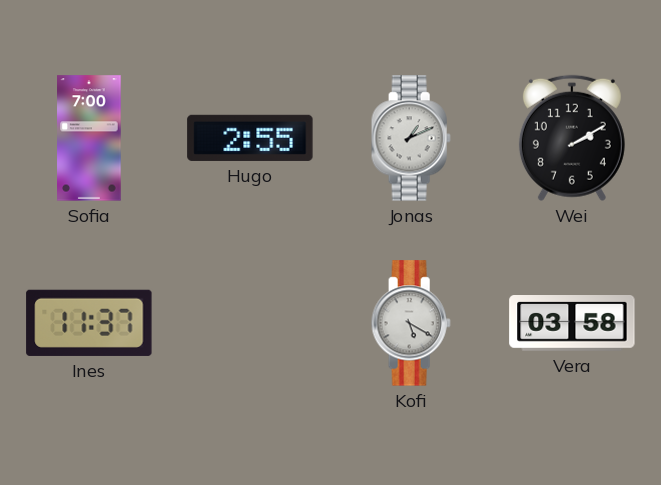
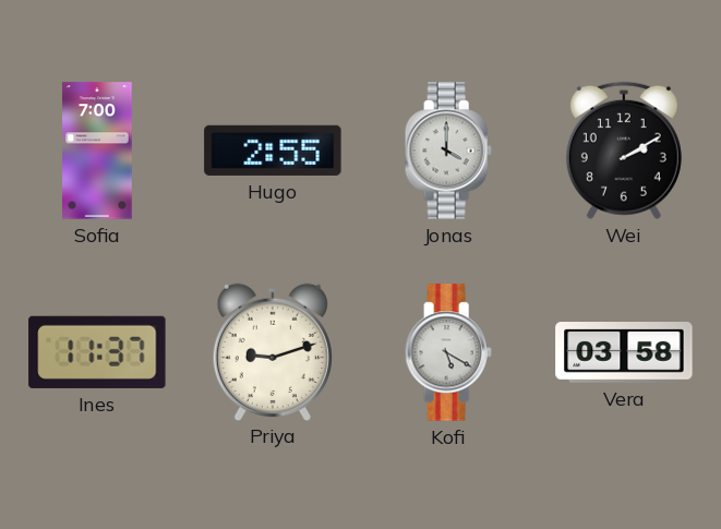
Jonas: 1:11 -> 4:00
Priya: none -> 9:12
